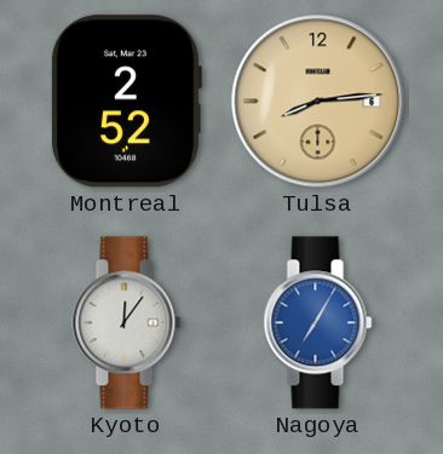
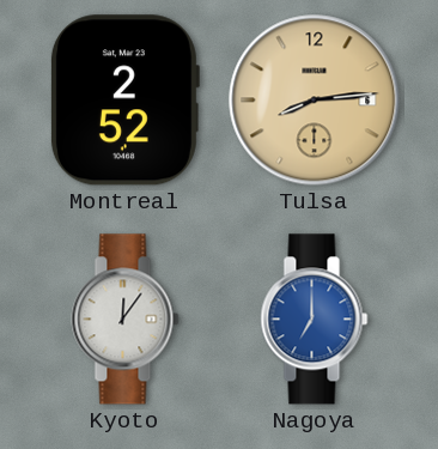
Nagoya: 7:05 -> 7:00
